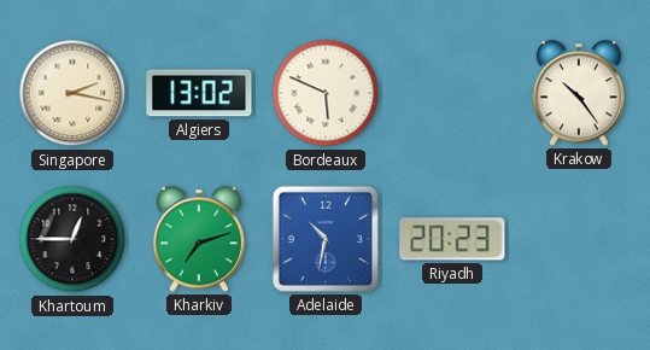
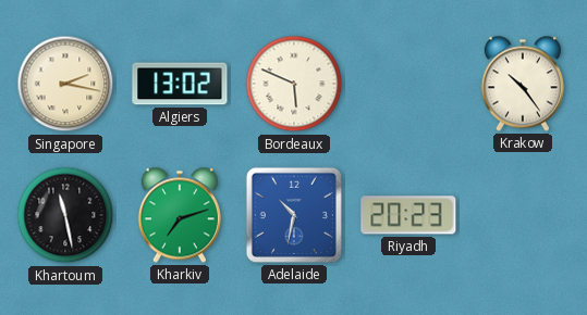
Khartoum: 12:45 -> 11:28
